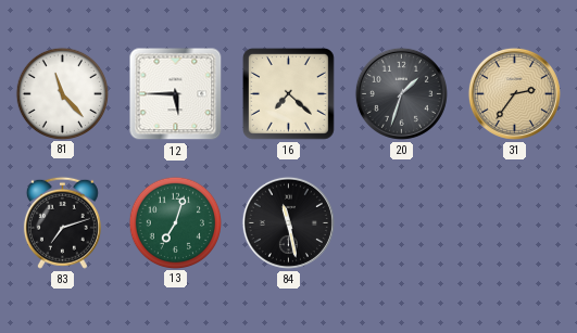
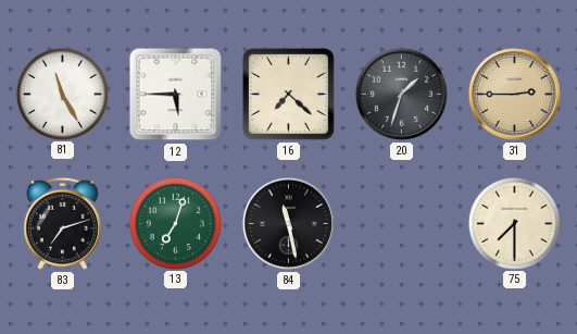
81: 11:23 -> 11:25
31: 2:36 -> 2:45
75: none -> 7:30
